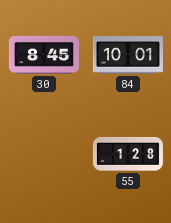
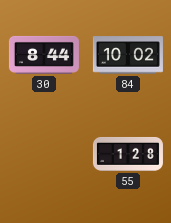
30: 8:45 -> 8:44
84: 10:01 -> 10:02
